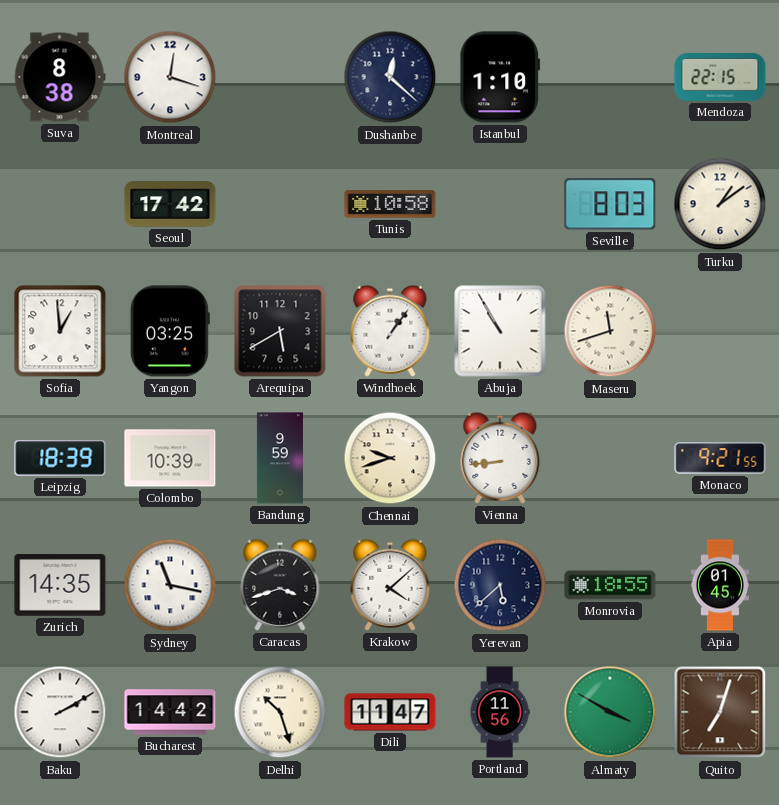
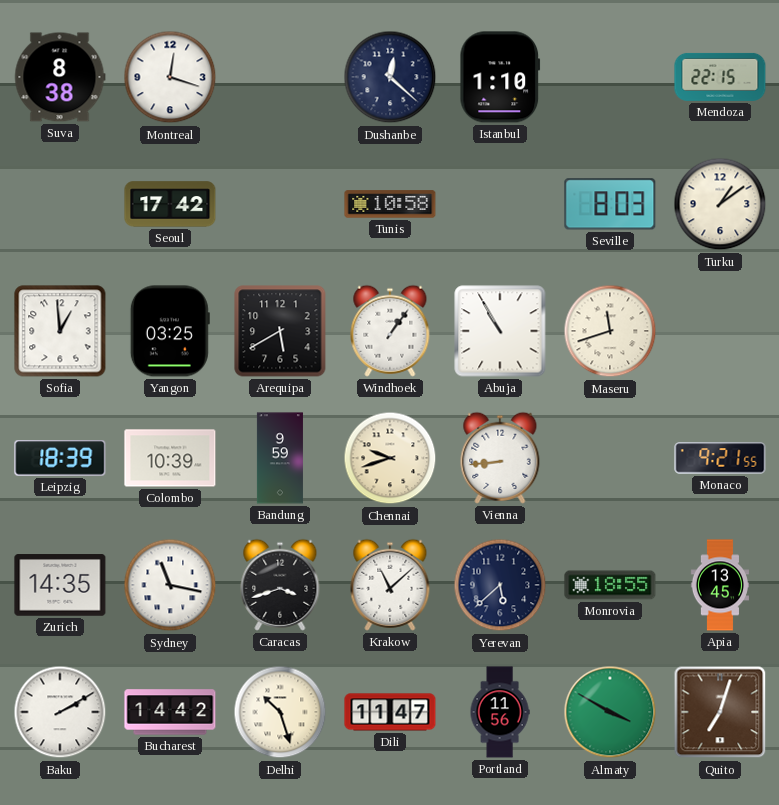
Krakow: 4:08 -> 11:08
Apia: 01:45 -> 13:45
